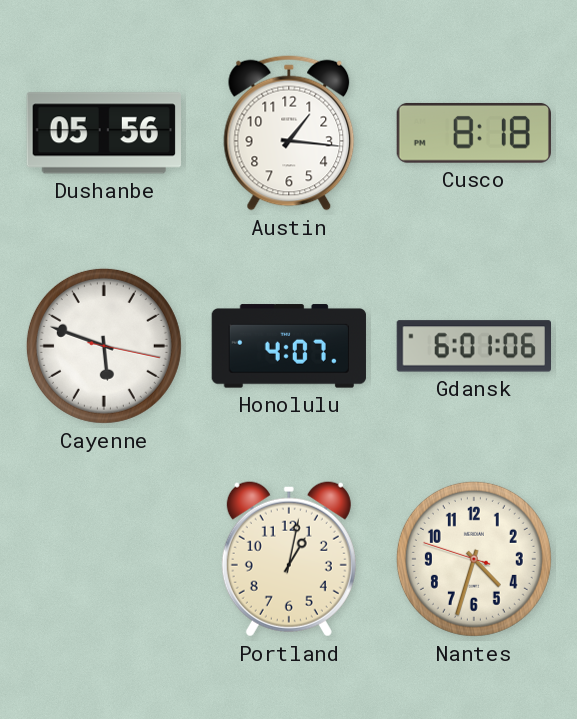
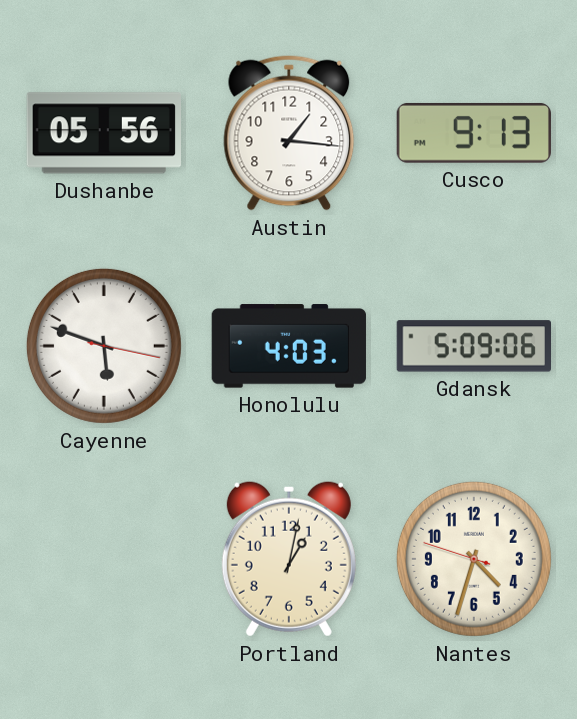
Cusco: 8:18 -> 9:13
Honolulu: 4:07 -> 4:03
Gdansk: 6:01 -> 5:09
